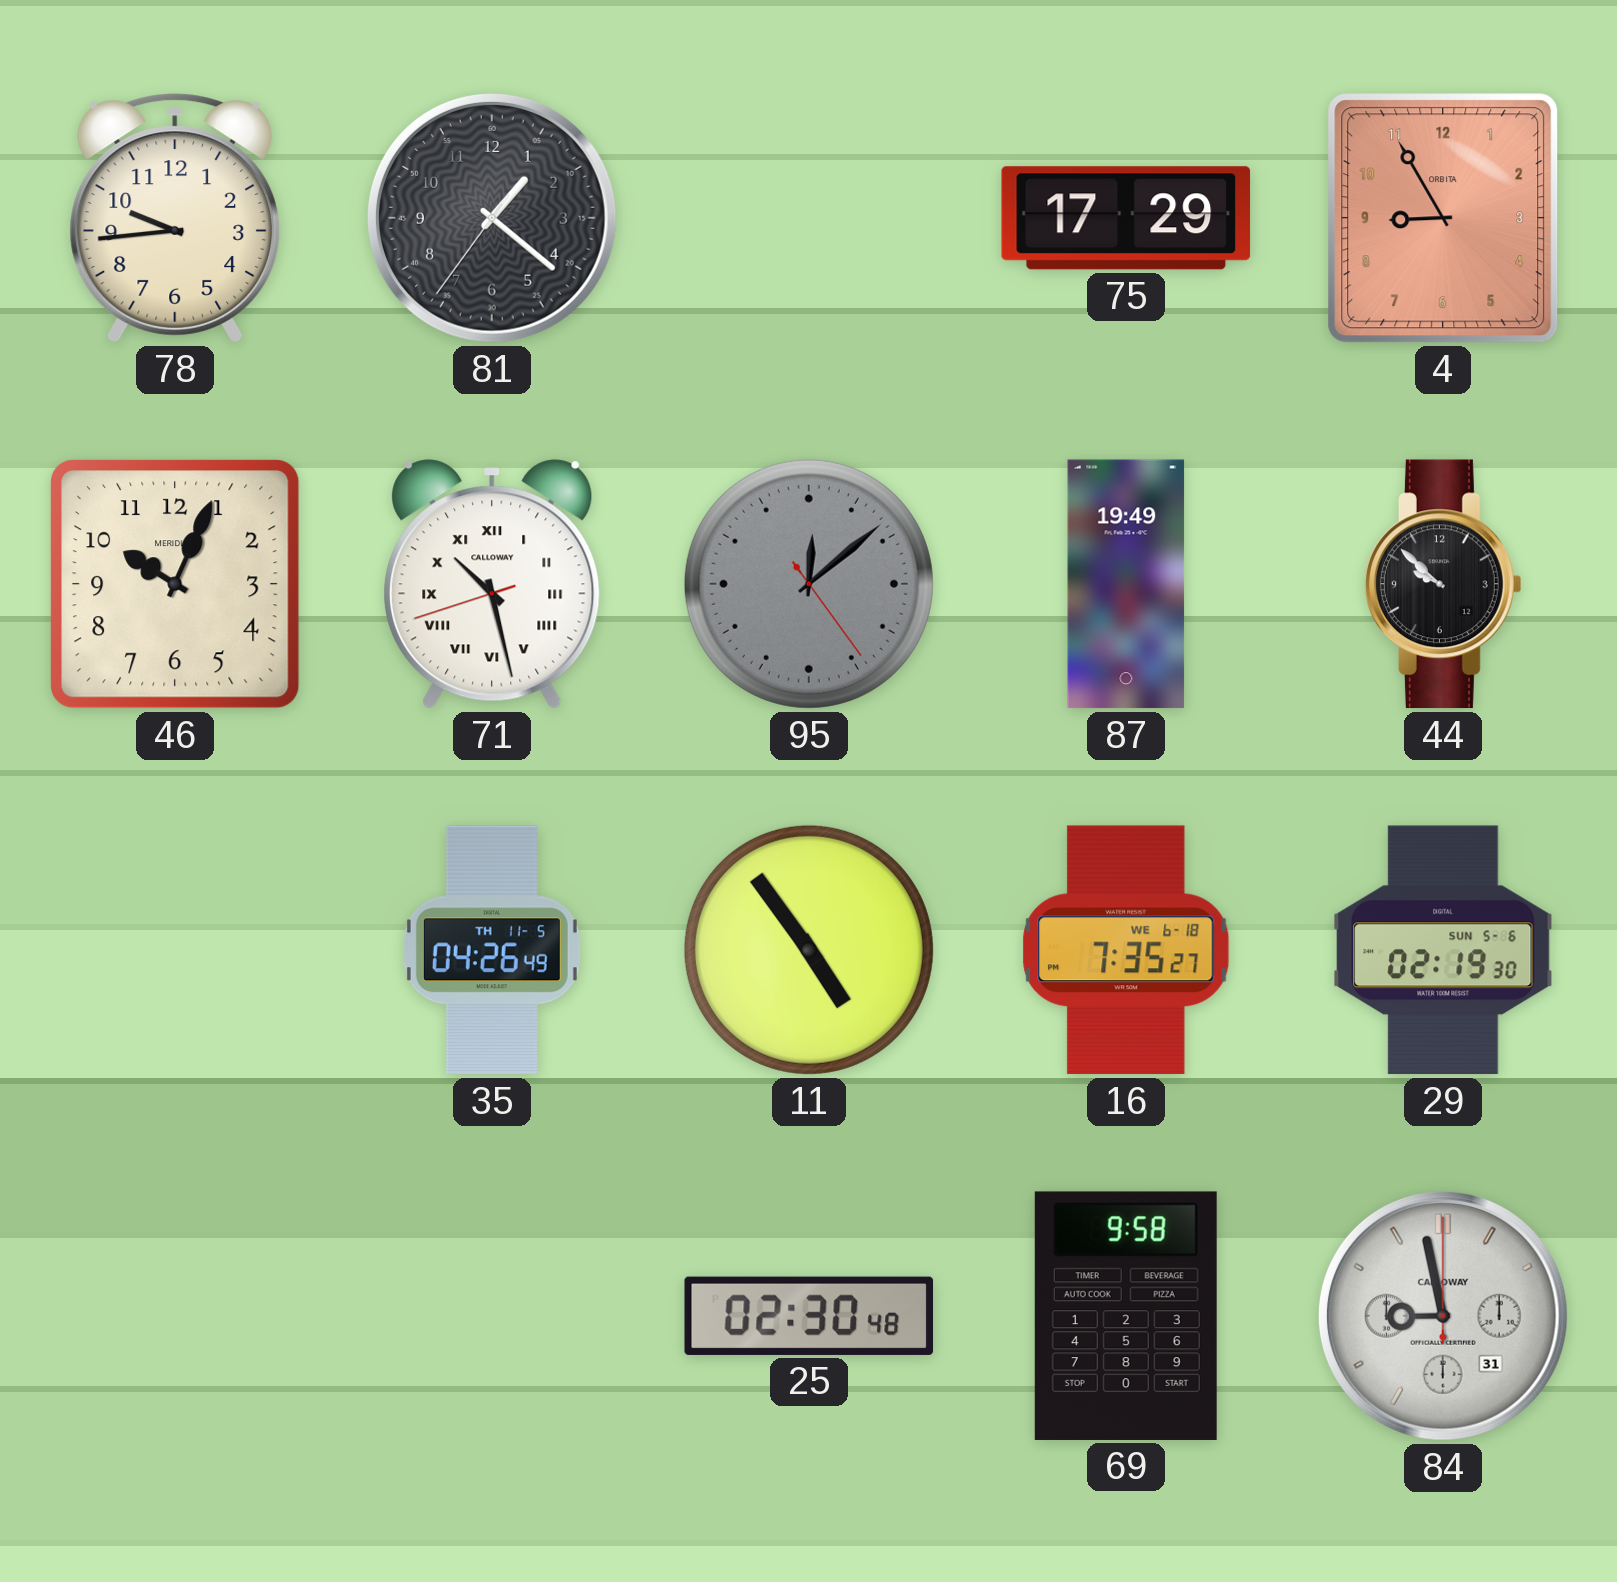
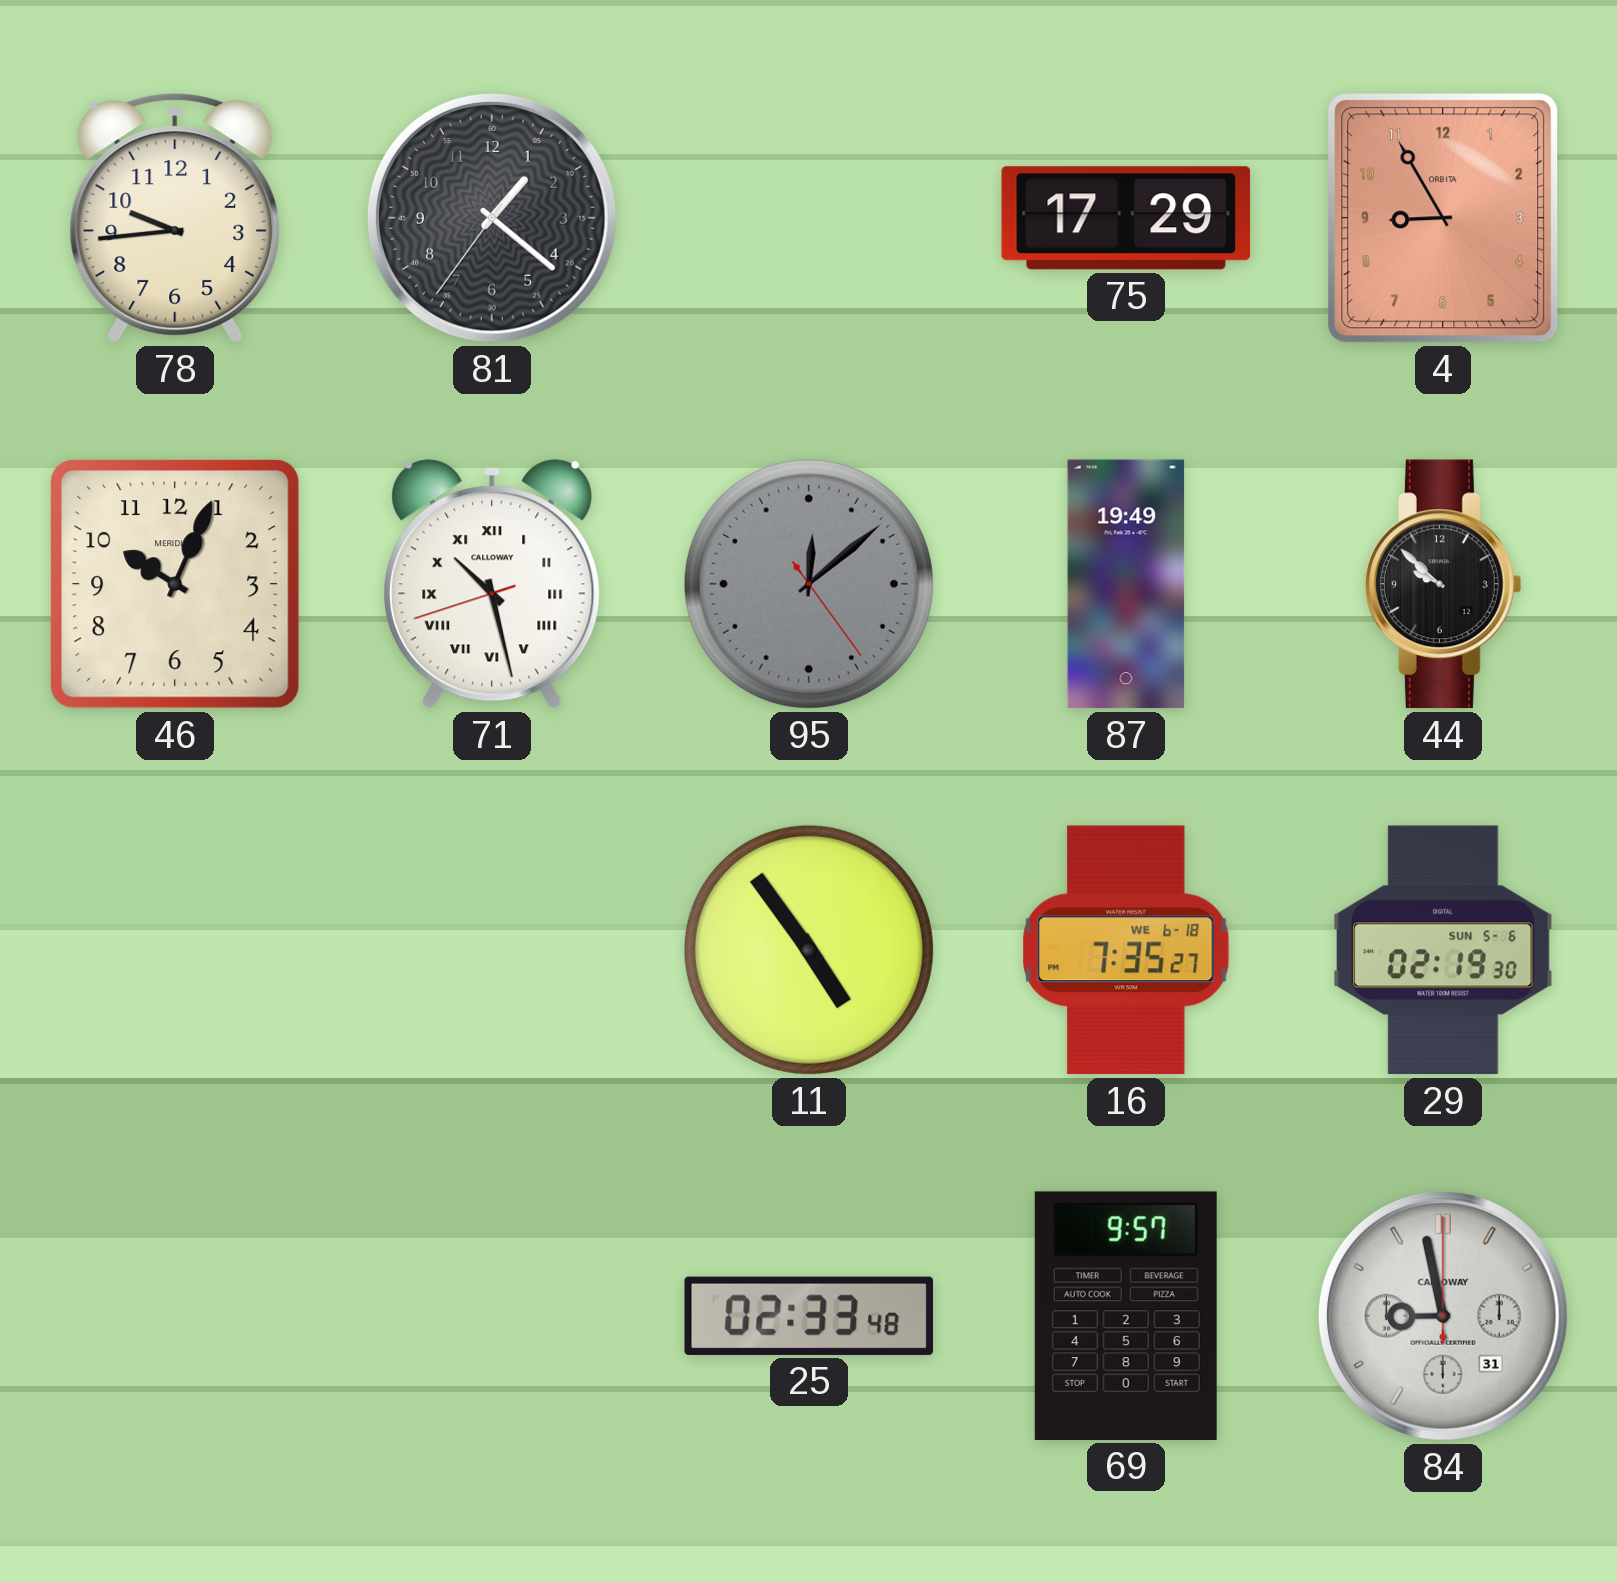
35: 04:26 -> none
25: 02:30 -> 02:33
69: 9:58 -> 9:57
